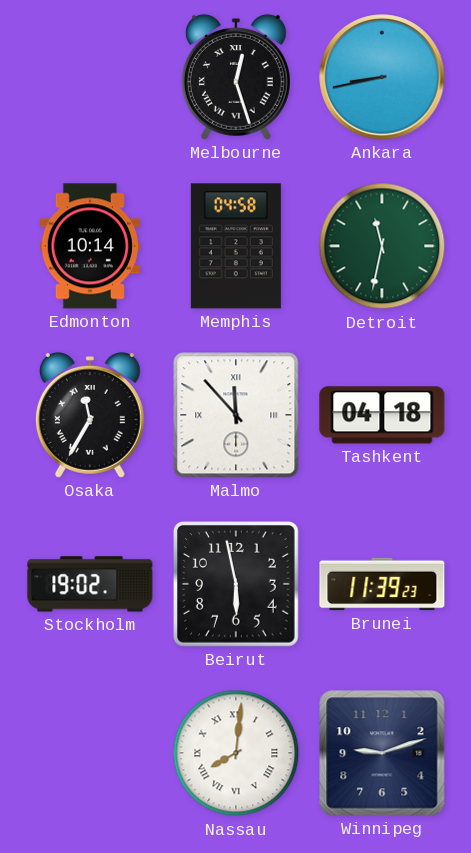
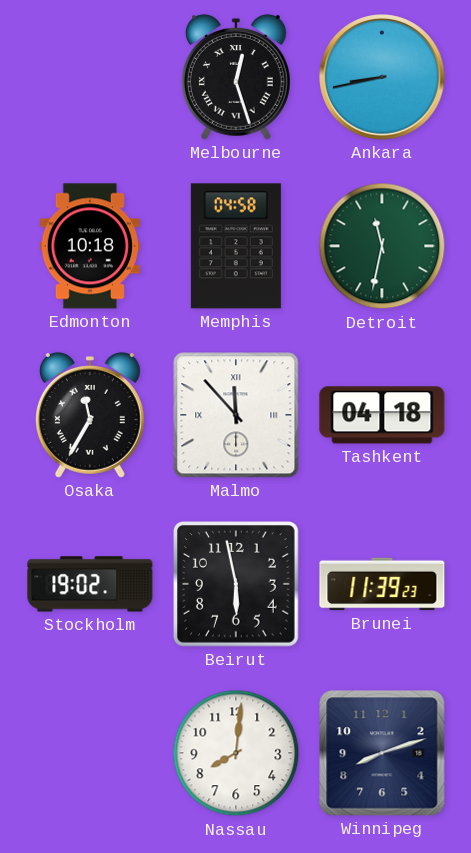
Edmonton: 10:14 -> 10:18
Nassau numerals: Roman -> Arabic
Winnipeg: 9:12 -> 8:12
